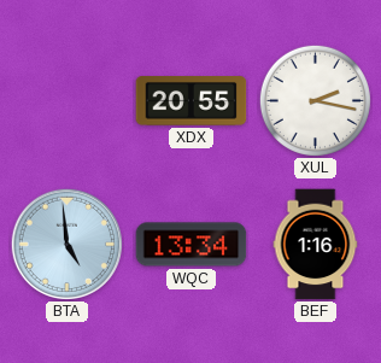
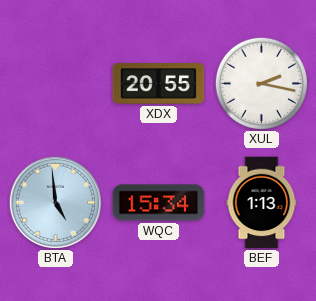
WQC: 13:34 -> 15:34
BEF: 1:16 -> 1:13
